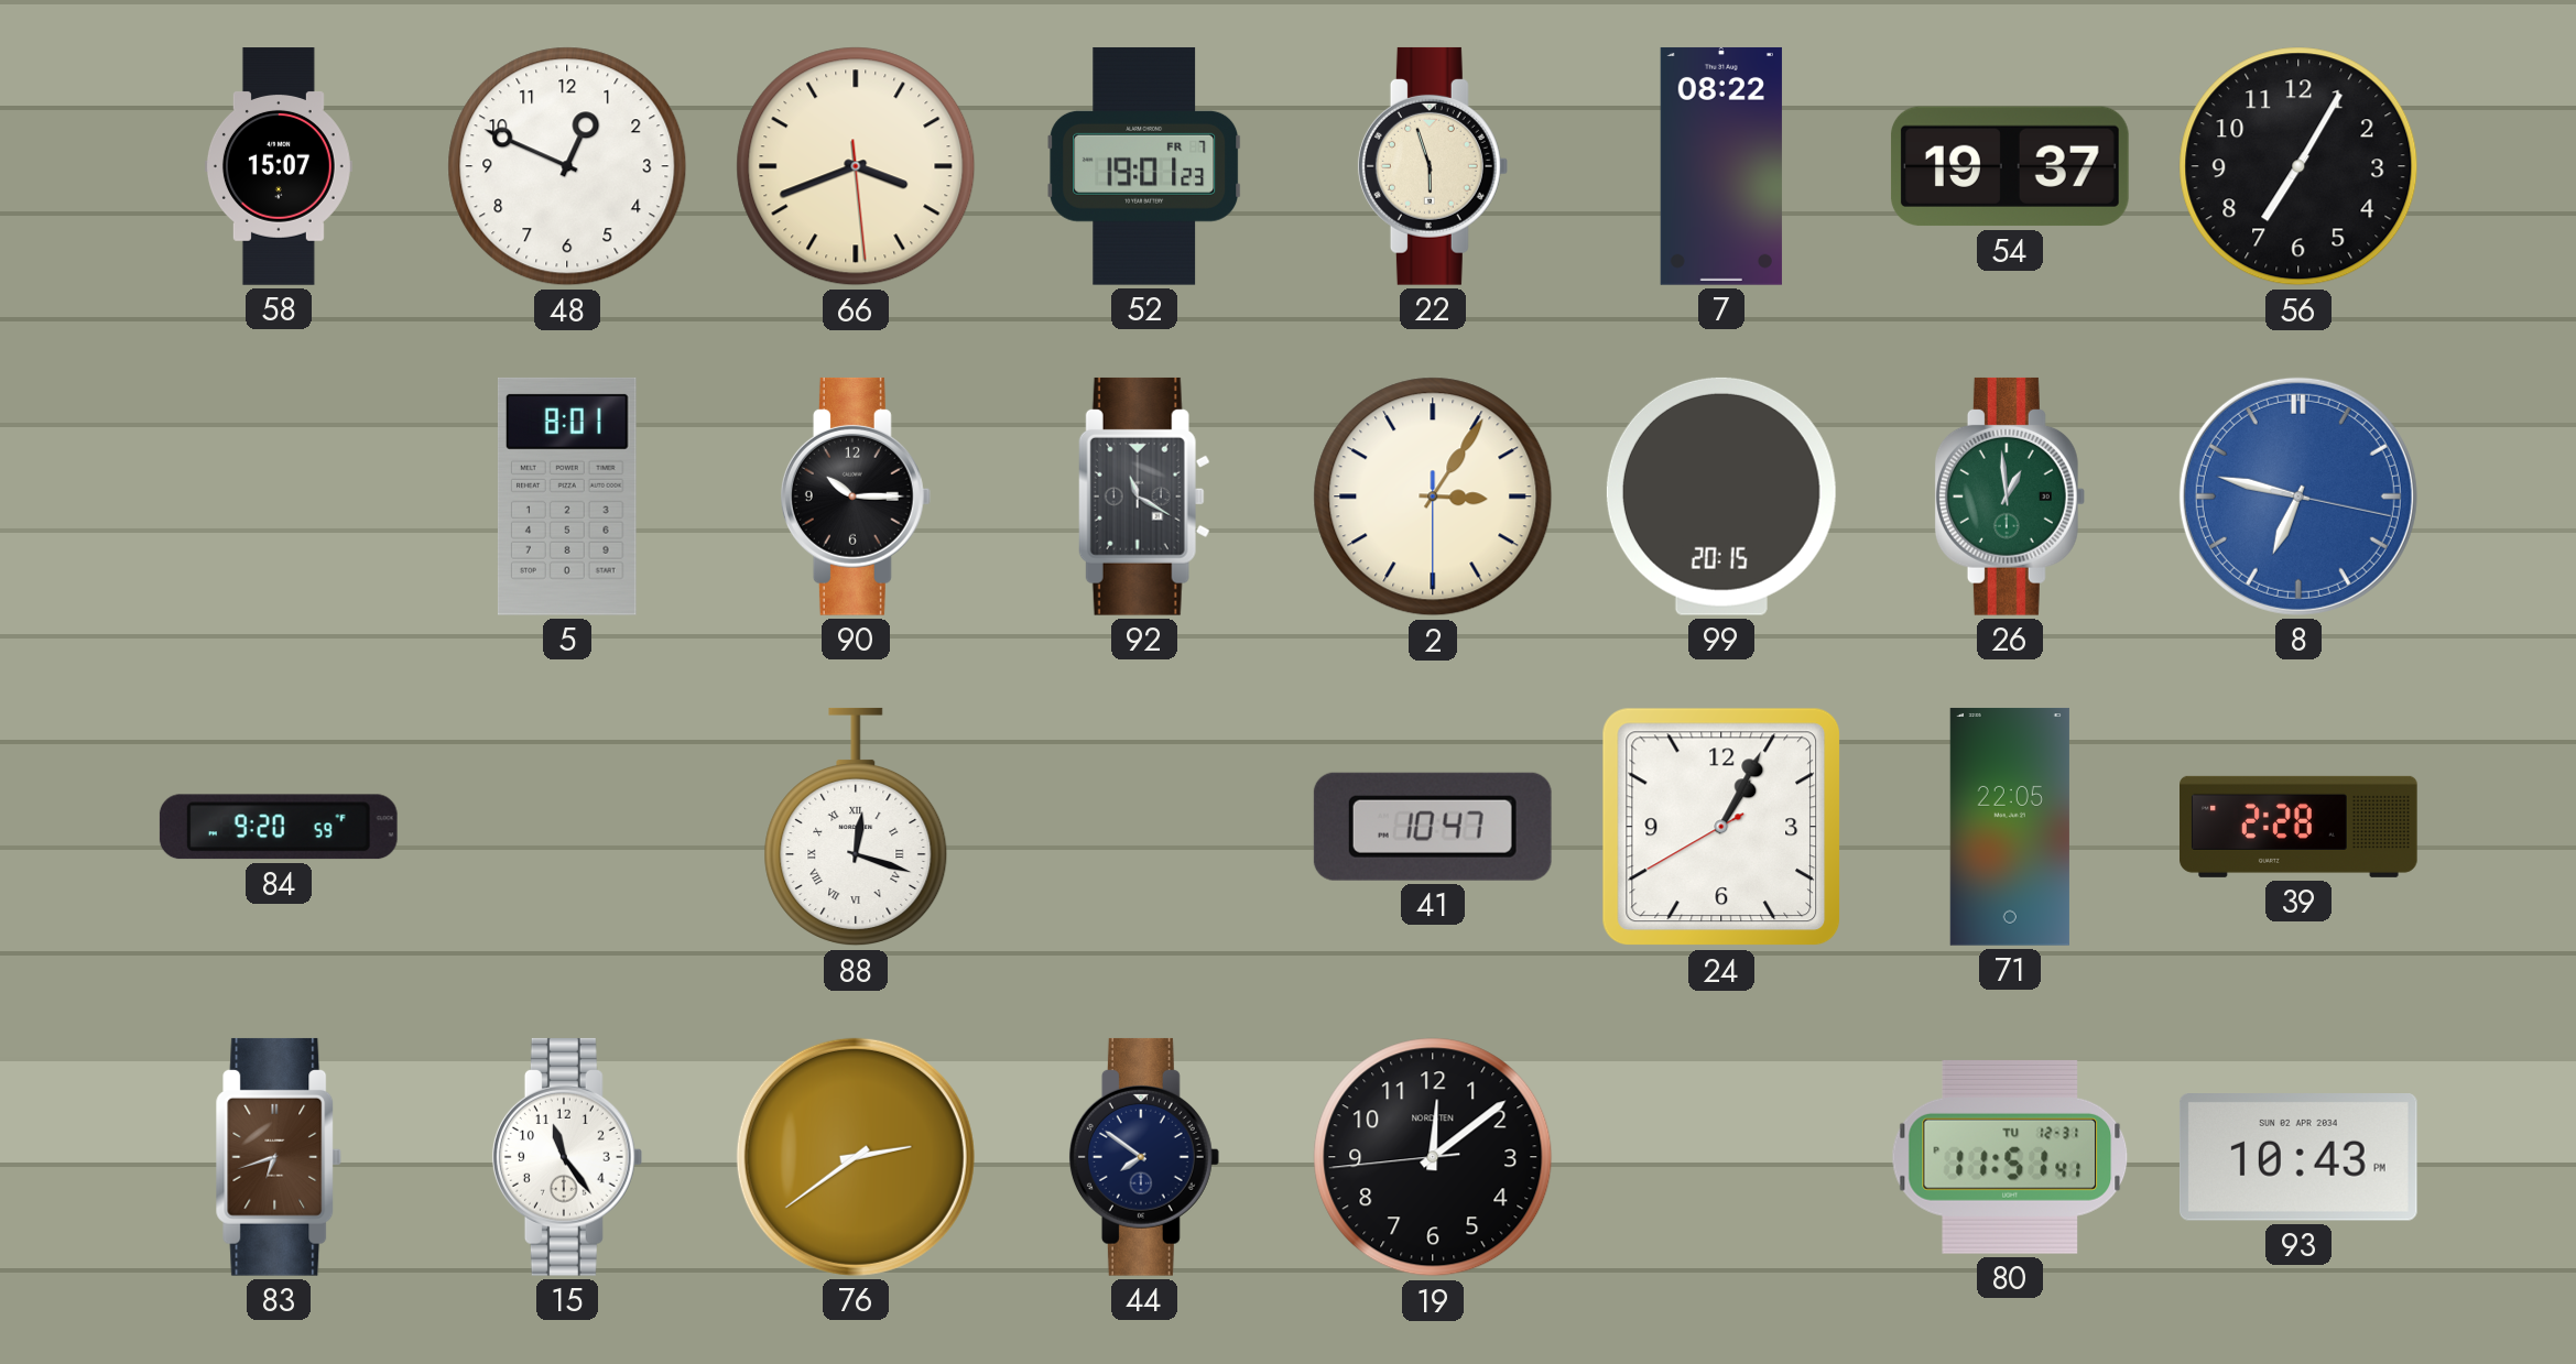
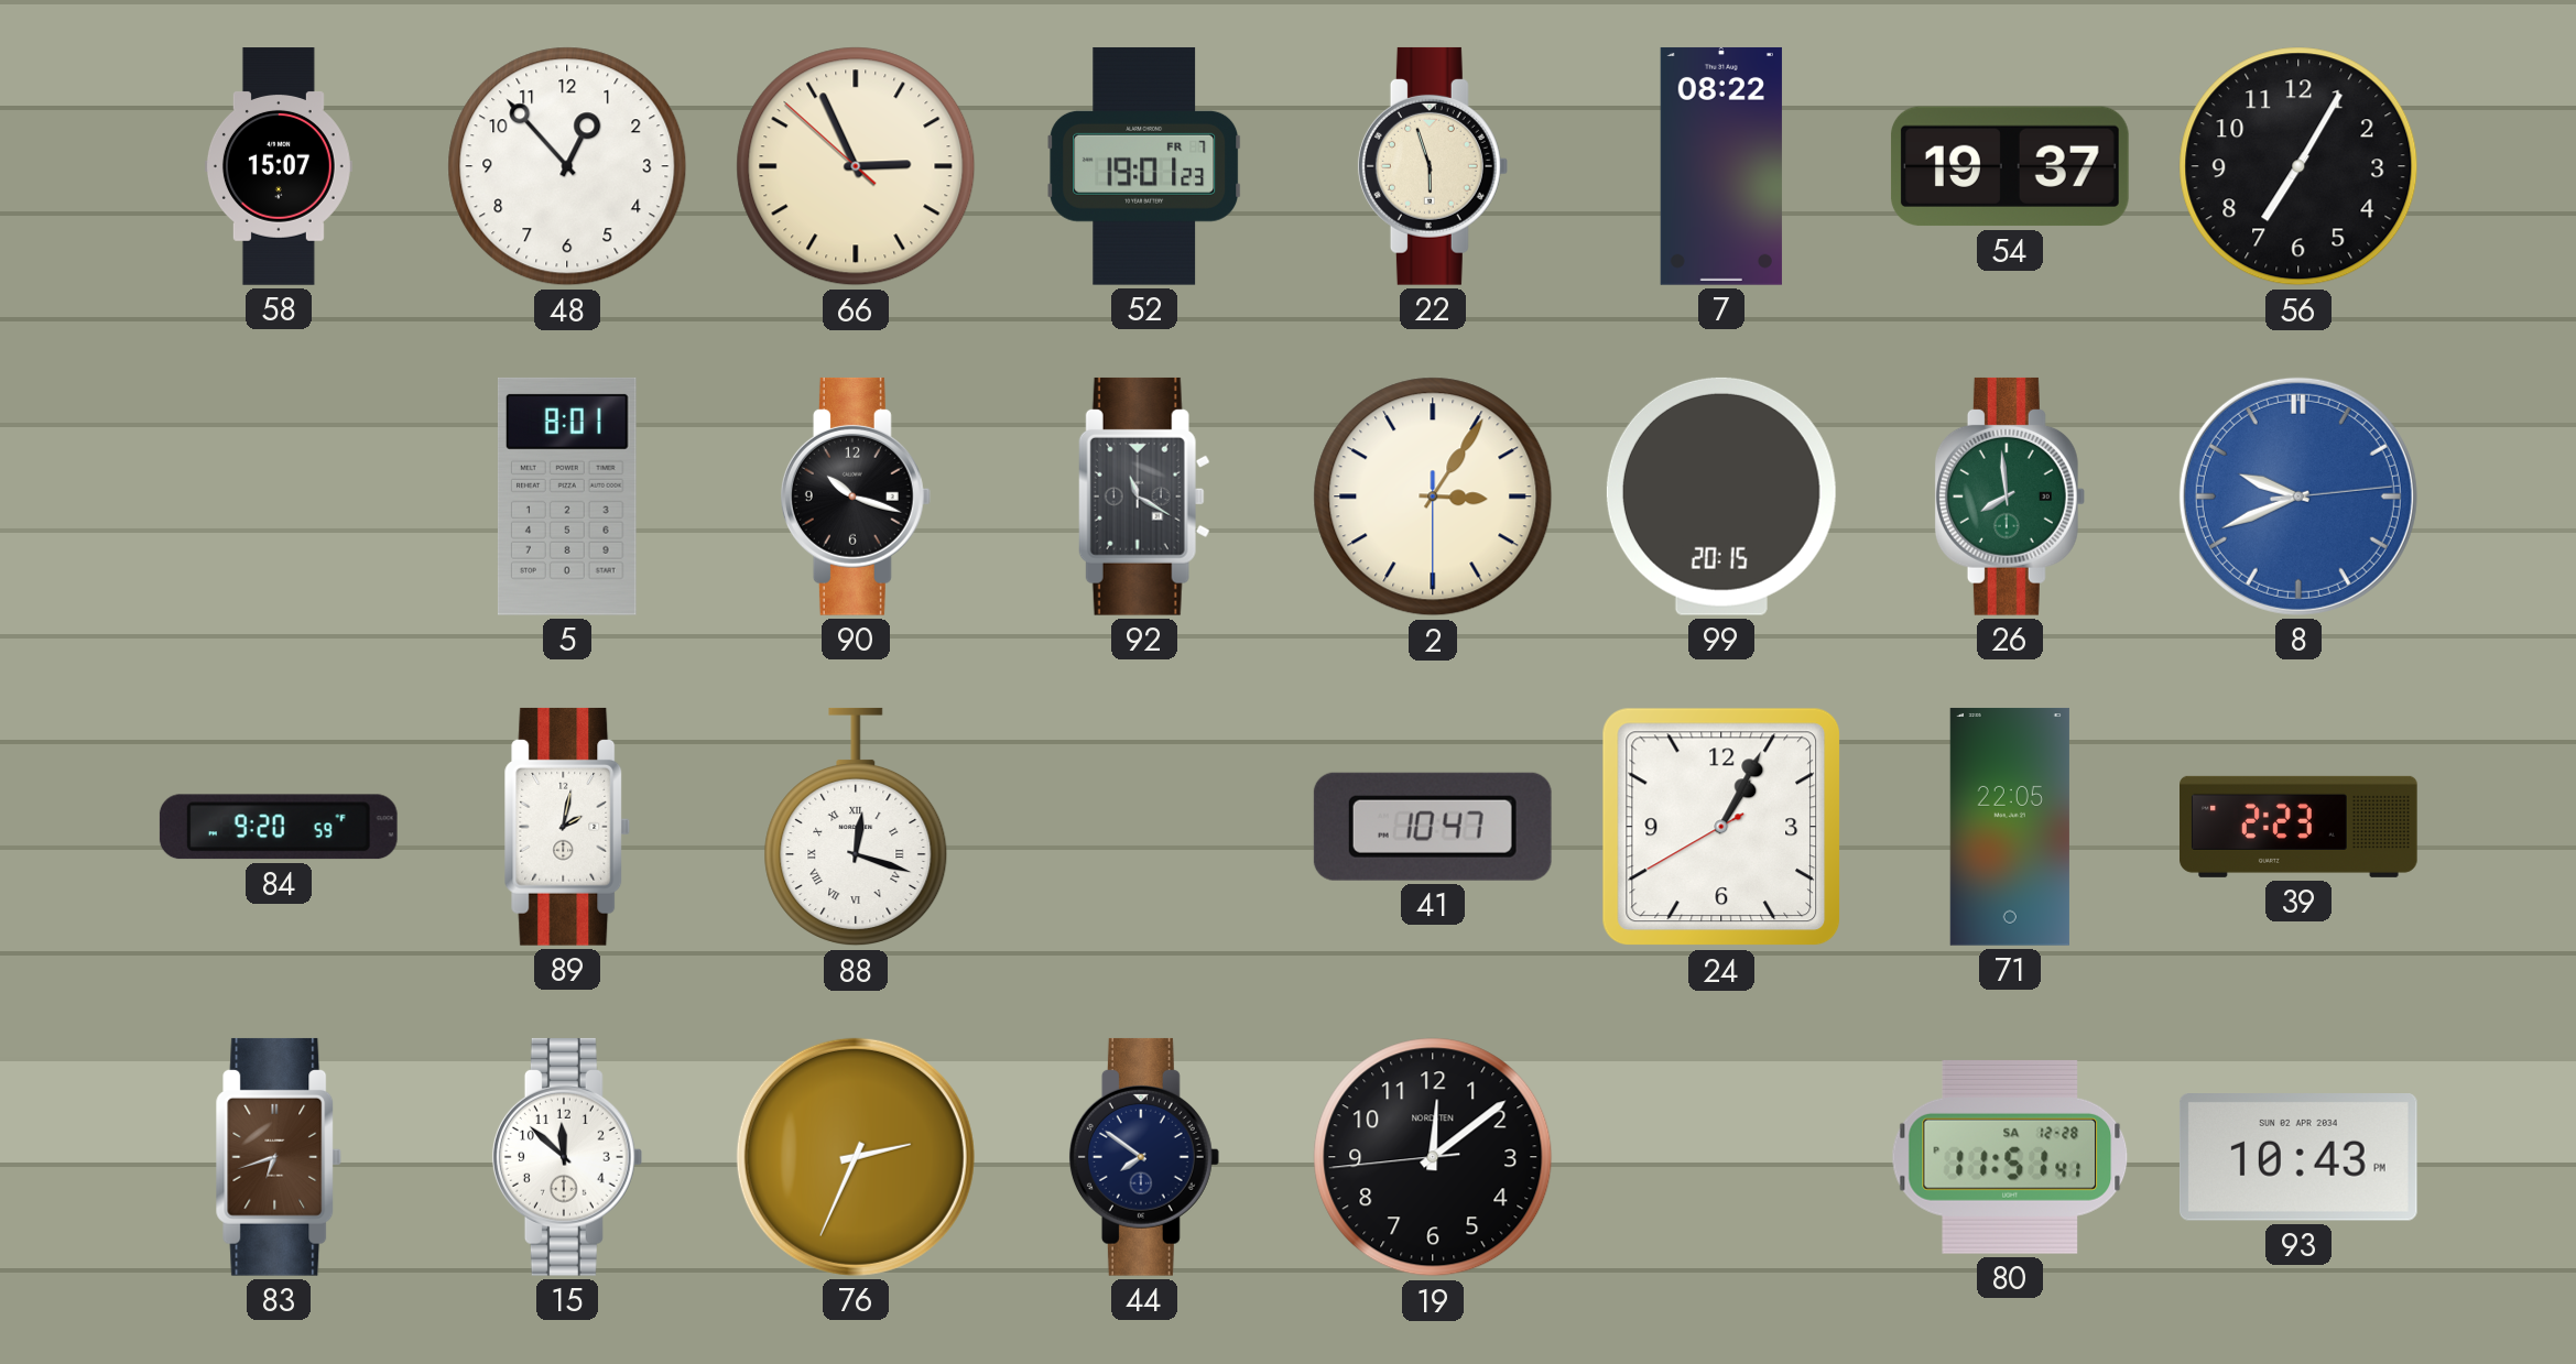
48: 12:49 -> 12:53
66: 3:41 -> 2:55
90: 10:15 -> 10:18
26: 12:59 -> 7:59
8: 6:47 -> 9:41
89: none -> 2:02
39: 2:28 -> 2:23
15: 11:24 -> 11:52
76: 2:39 -> 2:34
80 date: TU 12-31 -> SA 12-28
